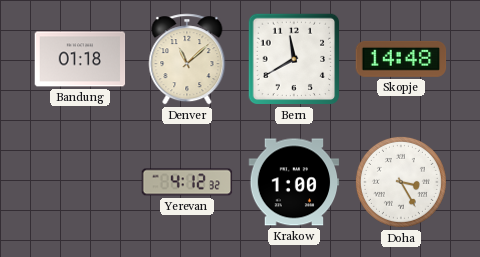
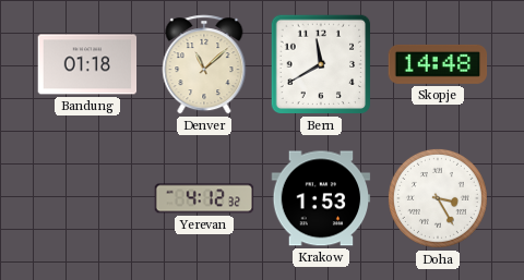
Krakow: 1:00 -> 1:53
